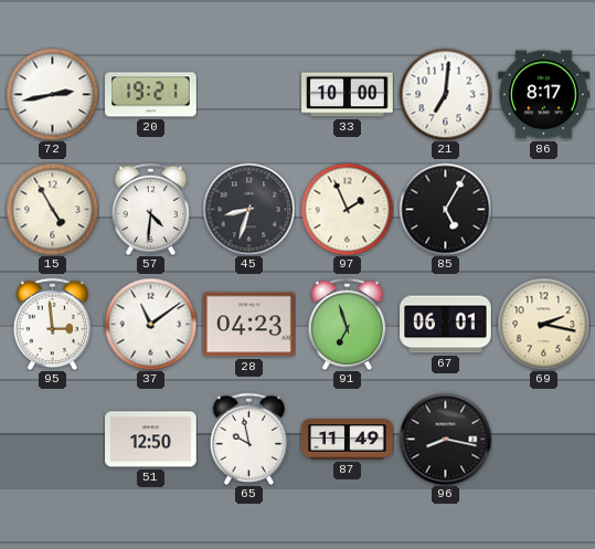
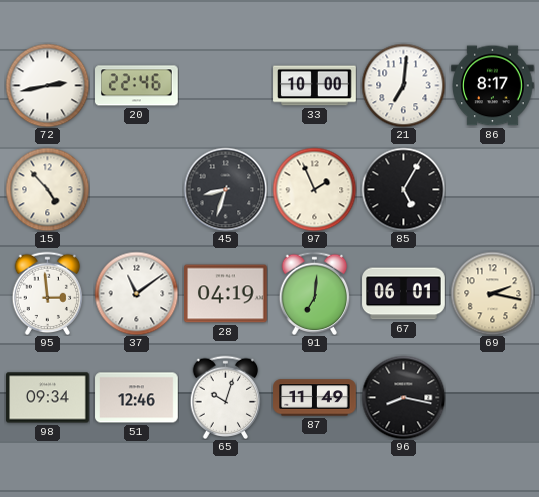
20: 19:21 -> 22:46
15: 4:55 -> 4:53
57: 4:31 -> none
28: 04:23 -> 04:19
91: 6:57 -> 7:01
98: none -> 09:34
51: 12:50 -> 12:46
65: 9:58 -> 10:03
